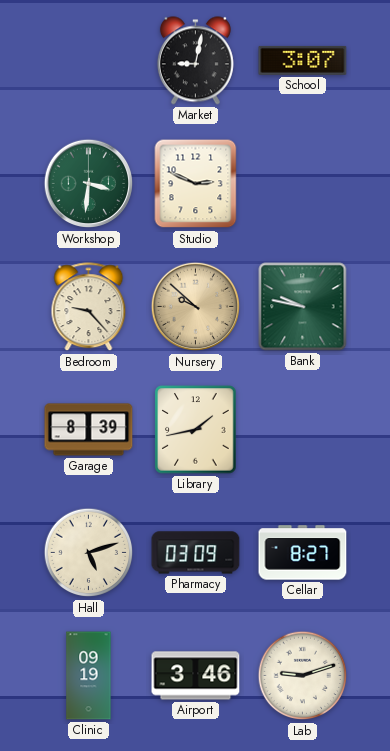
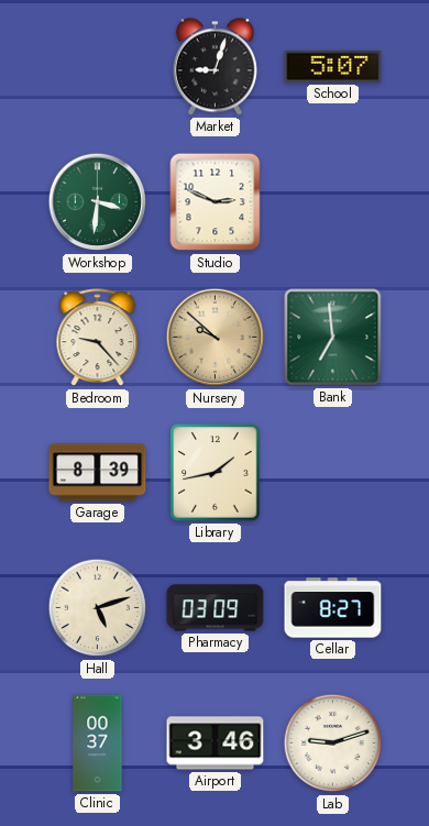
Market: 9:02 -> 9:03
School: 3:07 -> 5:07
Bank: 9:47 -> 6:59
Clinic: 09:19 -> 00:37
